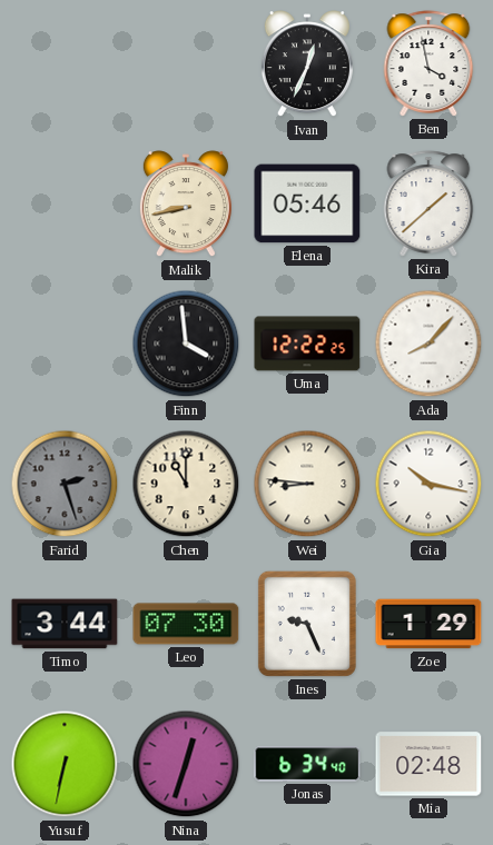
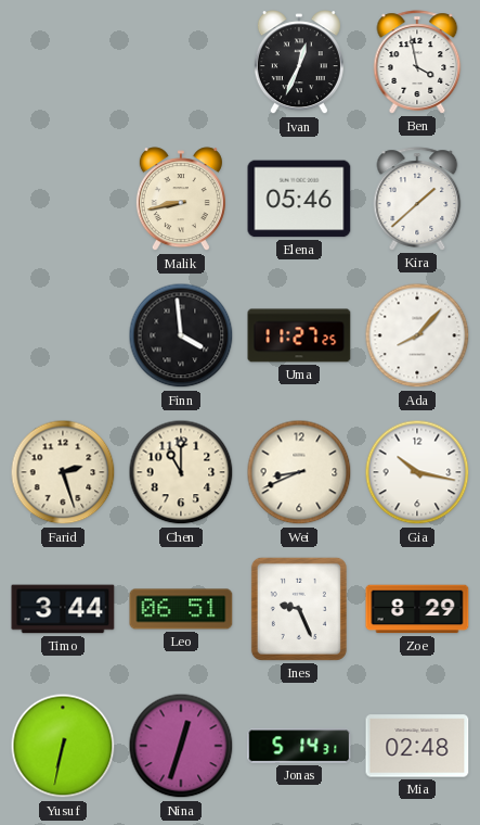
Uma: 12:22 -> 11:27
Farid dial: grey -> cream
Wei: 8:46 -> 8:41
Leo: 07:30 -> 06:51
Zoe: 1:29 -> 8:29
Jonas: 6:34 -> 5:14
